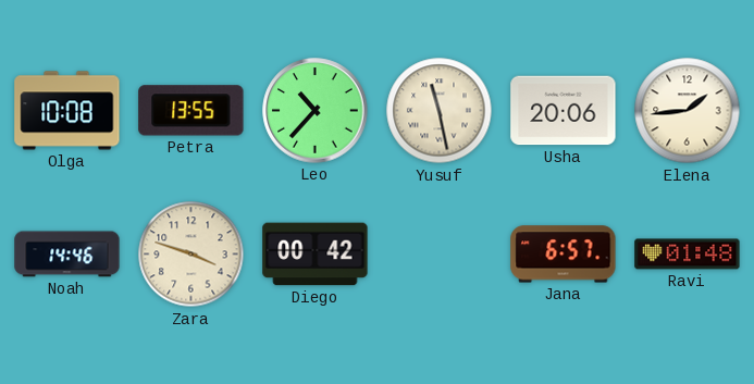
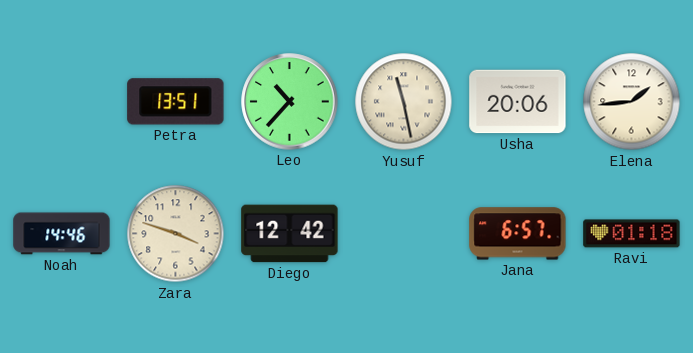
Olga: 10:08 -> none
Petra: 13:55 -> 13:51
Diego: 00:42 -> 12:42
Ravi: 01:48 -> 01:18
